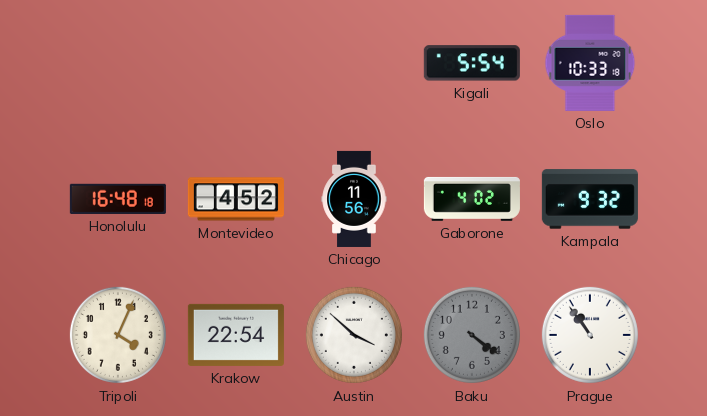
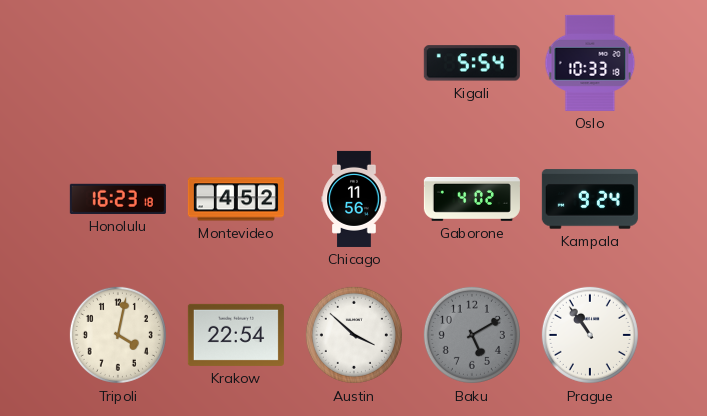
Honolulu: 16:48 -> 16:23
Kampala: 9:32 -> 9:24
Tripoli: 4:04 -> 4:02
Baku: 4:21 -> 5:10
